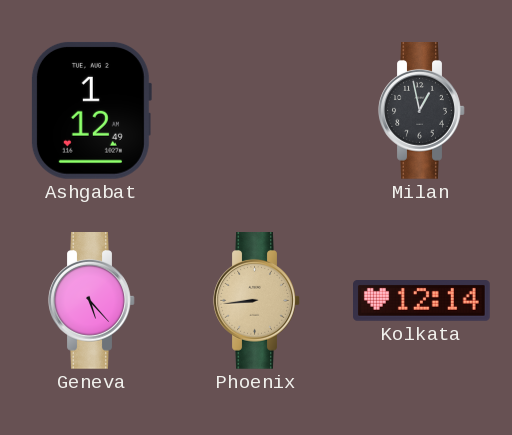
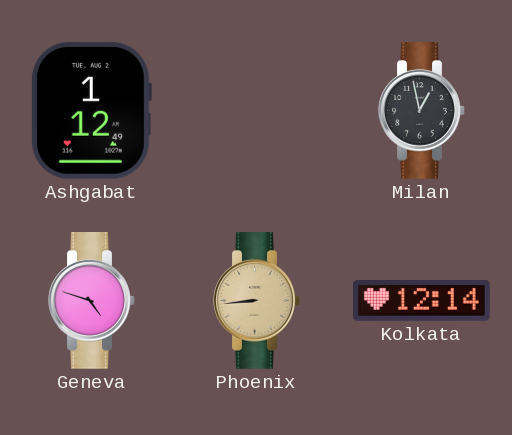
Geneva: 5:23 -> 4:48
